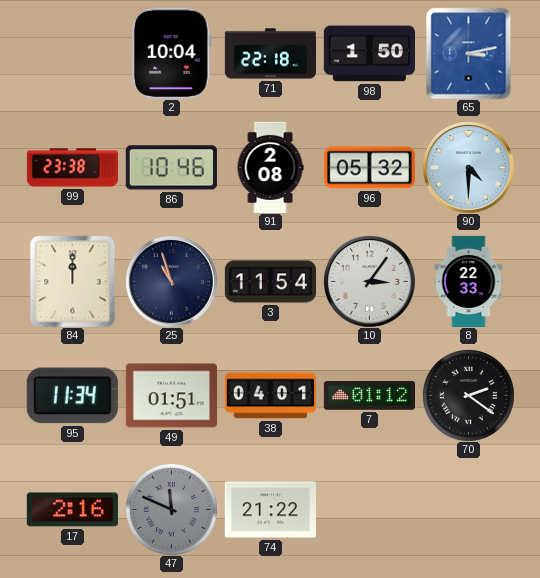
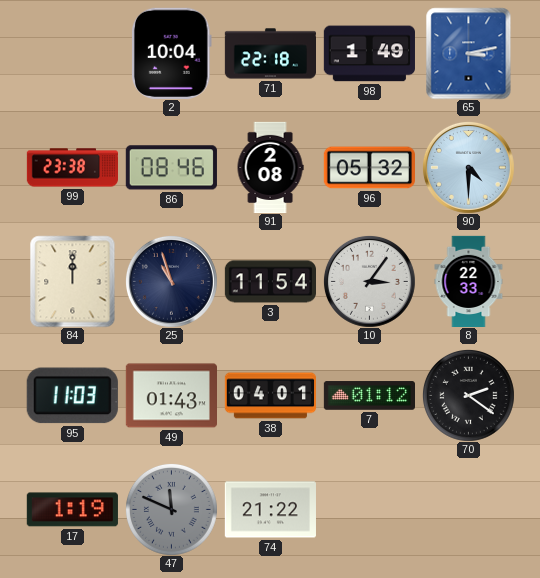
98: 1:50 -> 1:49
86: 10:46 -> 08:46
95: 11:34 -> 11:03
49: 01:51 -> 01:43
17: 2:16 -> 1:19
